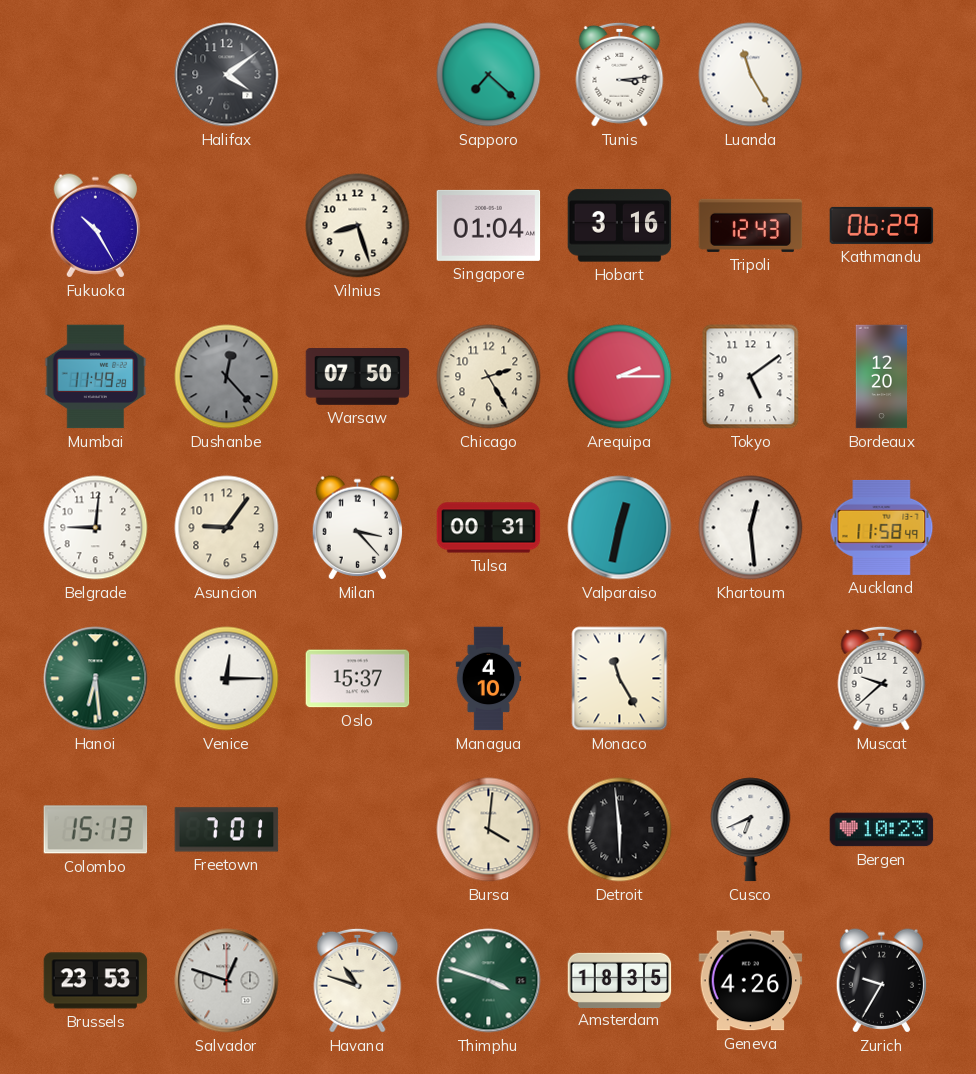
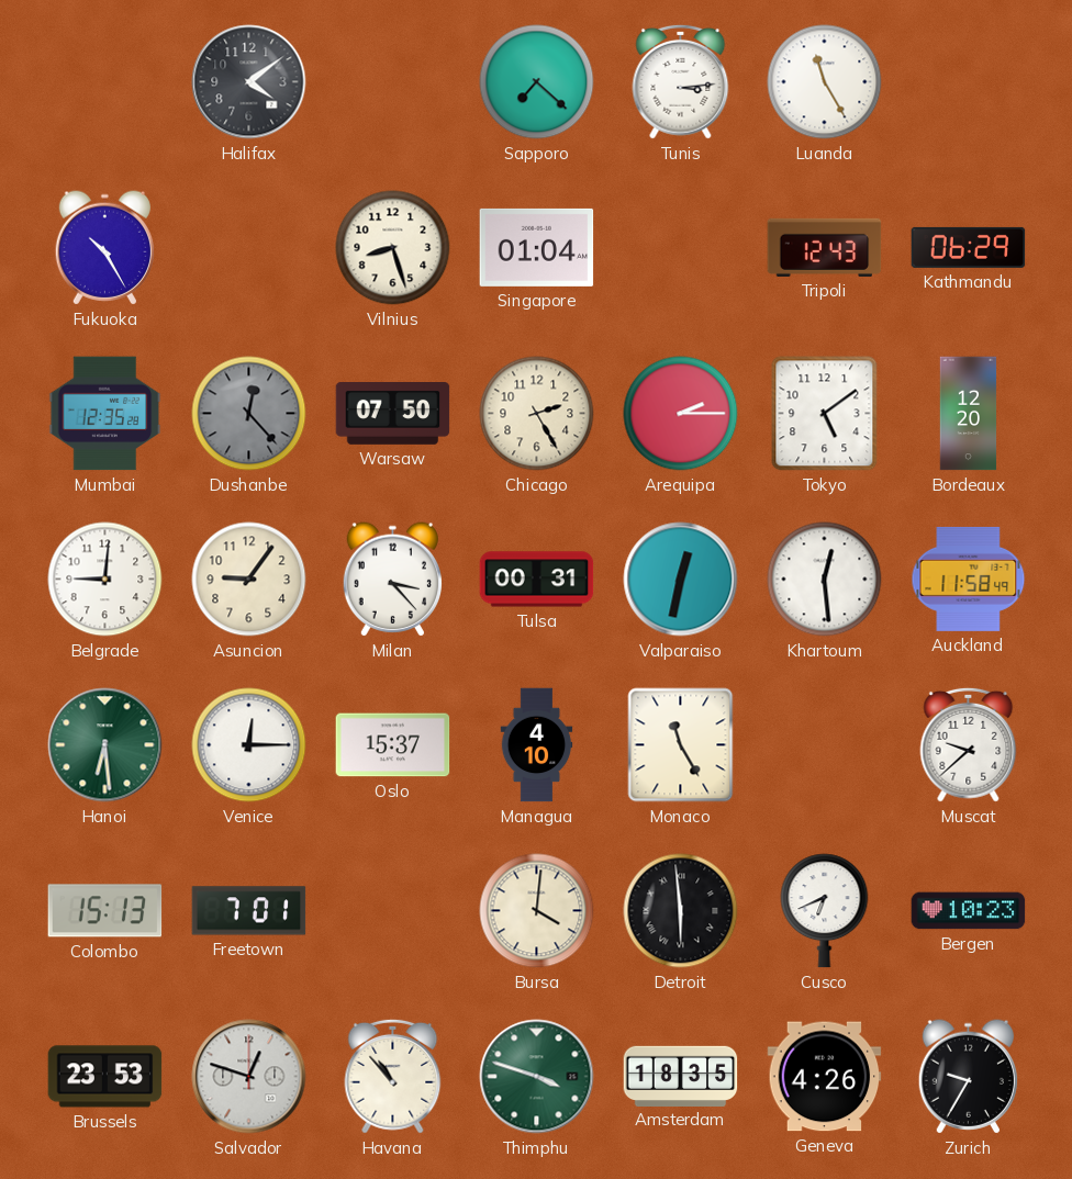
Hobart: 3:16 -> none
Mumbai: 11:49 -> 12:35
Havana: 10:48 -> 10:53
